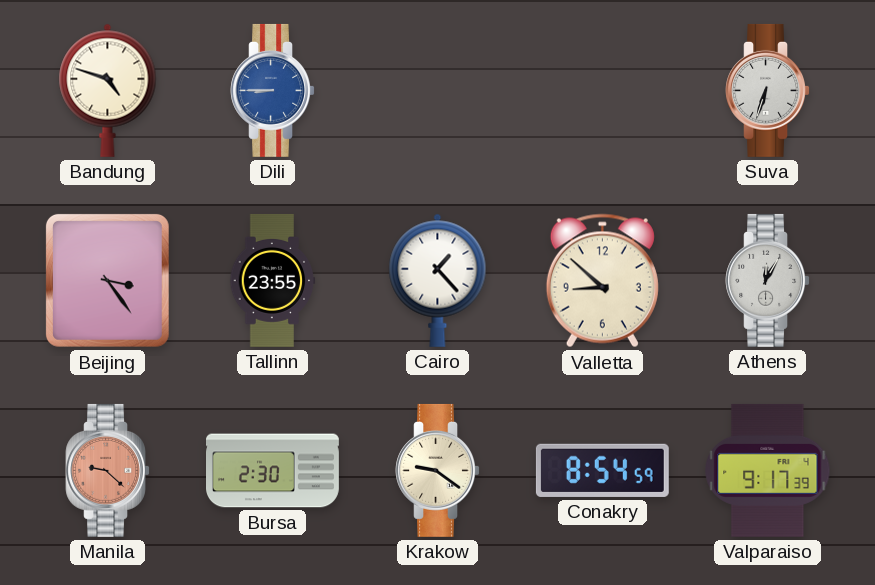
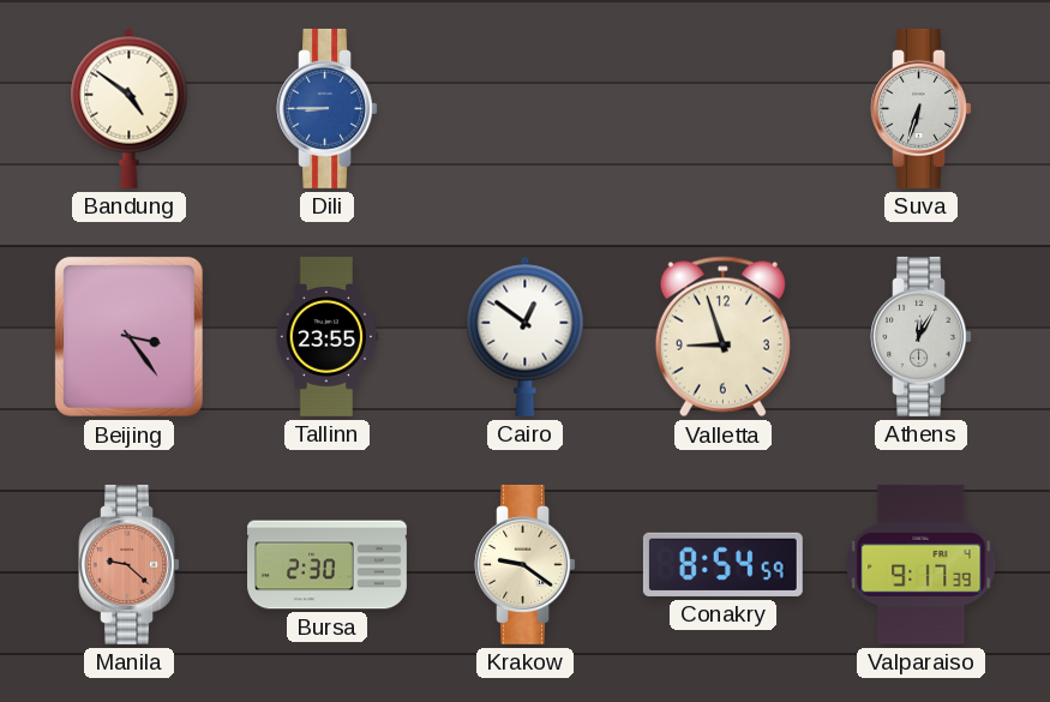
Bandung: 4:48 -> 4:51
Cairo: 1:23 -> 12:51
Valletta: 8:52 -> 8:57
